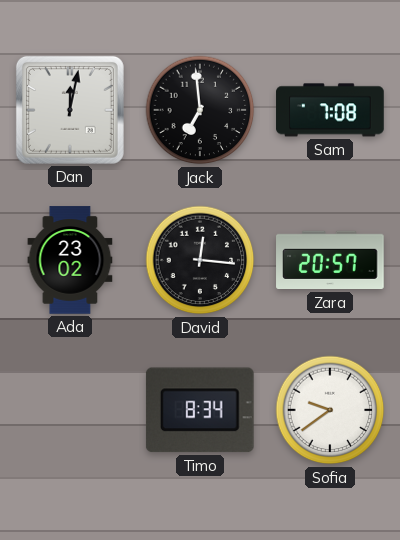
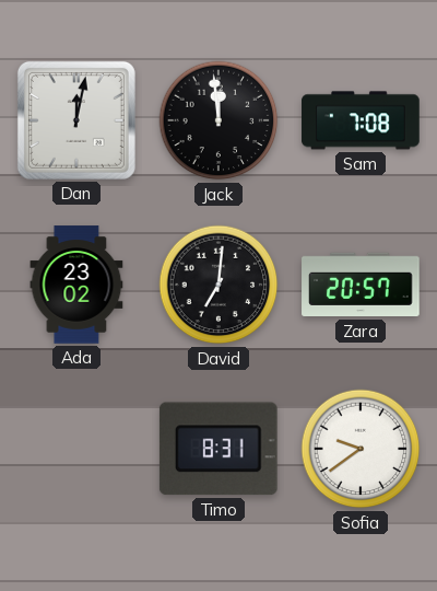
Jack: 6:59 -> 11:59
David: 12:16 -> 7:01
Timo: 8:34 -> 8:31
